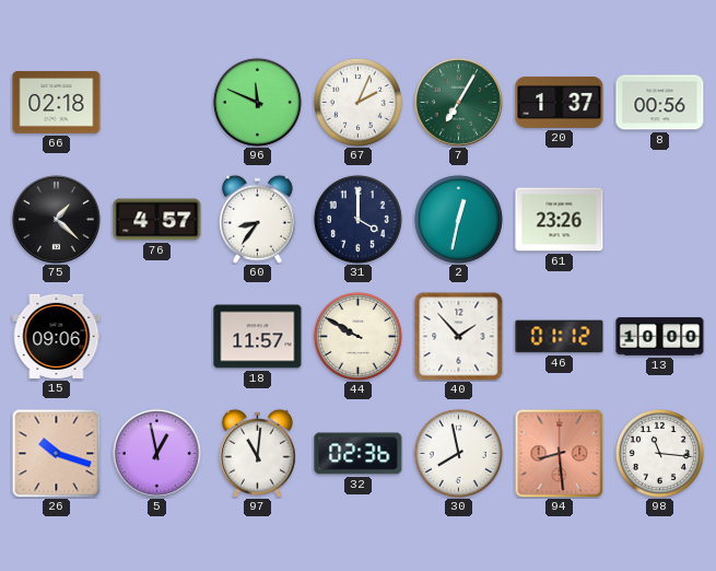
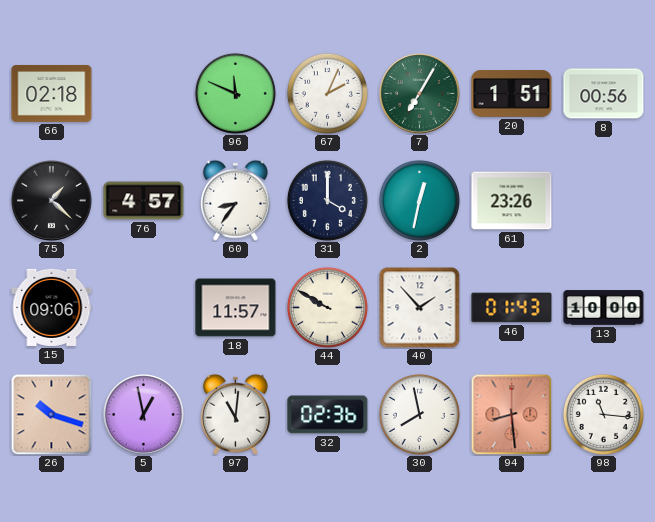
20: 1:37 -> 1:51
46: 01:12 -> 01:43
